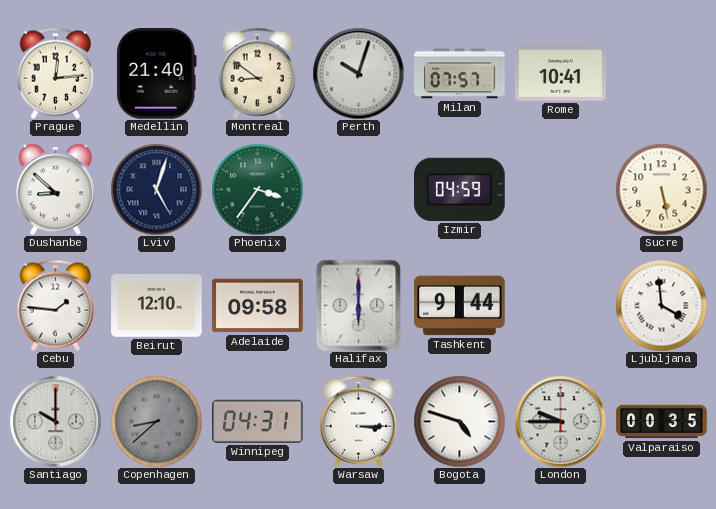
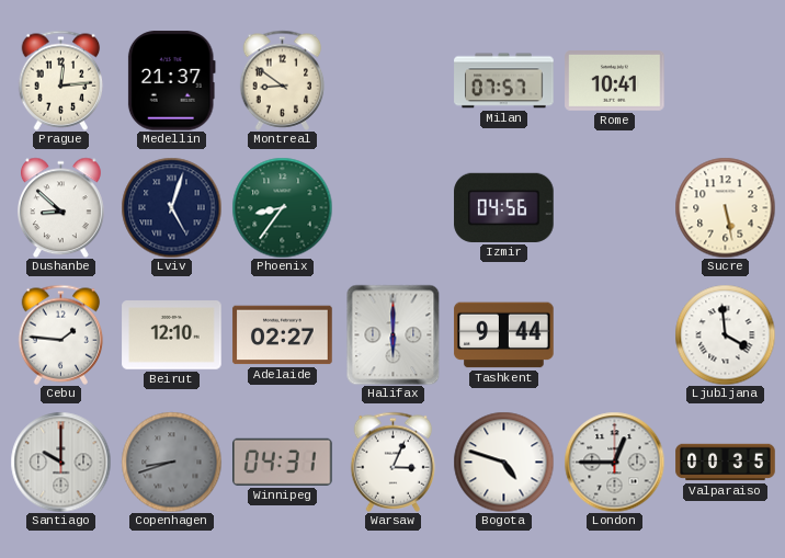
Medellin: 21:40 -> 21:37
Perth: 10:03 -> none
Phoenix: 3:36 -> 8:36
Izmir: 04:59 -> 04:56
Adelaide: 09:58 -> 02:27
Copenhagen: 8:38 -> 8:42
Warsaw: 3:15 -> 3:04
London: 9:45 -> 12:45
